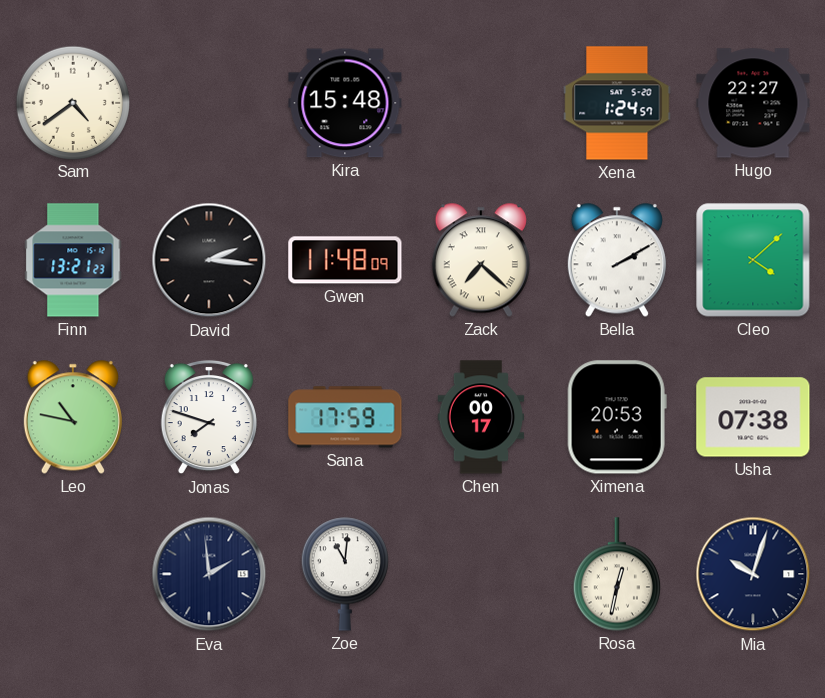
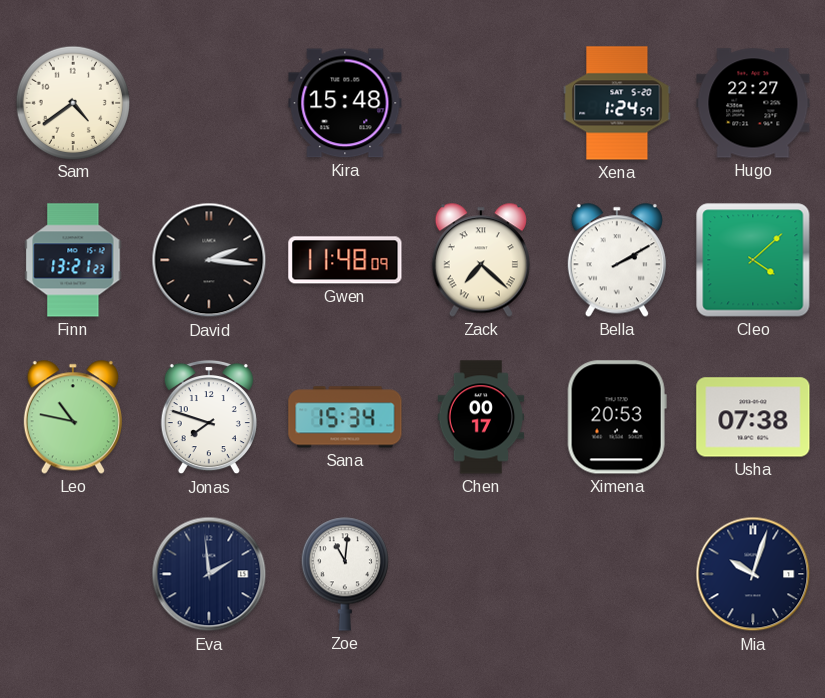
Sana: 17:59 -> 15:34
Rosa: 12:32 -> none
